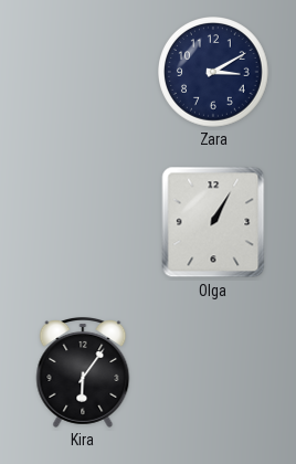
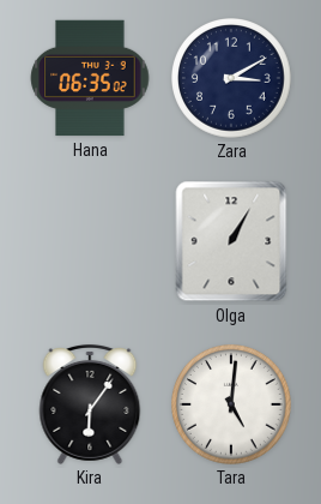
Hana: none -> 06:35
Tara: none -> 5:01
